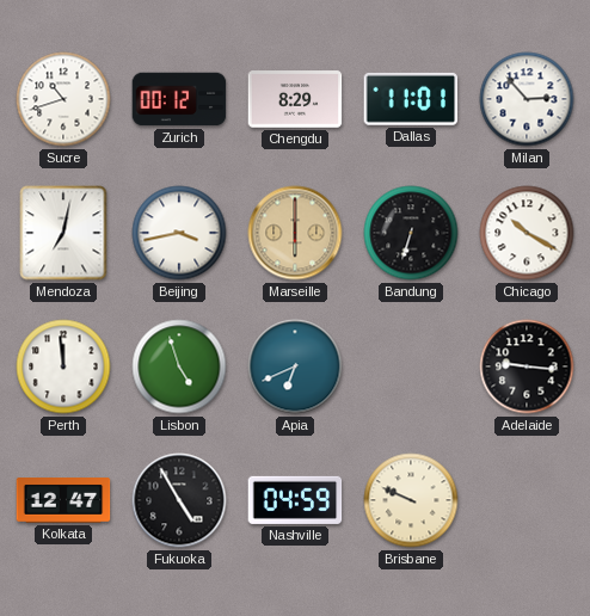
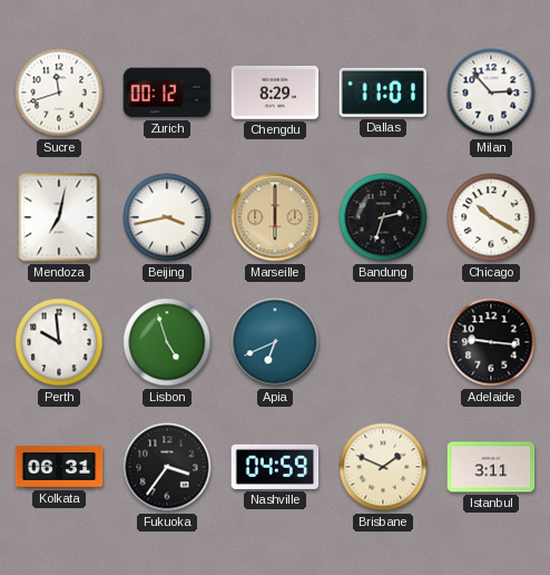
Sucre: 10:42 -> 11:42
Bandung: 6:33 -> 2:33
Perth: 11:59 -> 9:59
Kolkata: 12:47 -> 06:31
Fukuoka: 4:55 -> 3:36
Brisbane: 9:49 -> 1:49
Istanbul: none -> 3:11
